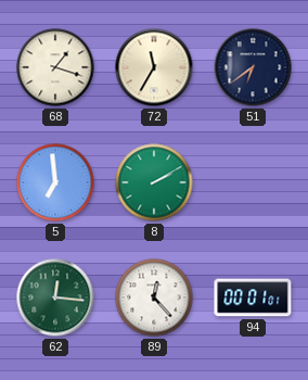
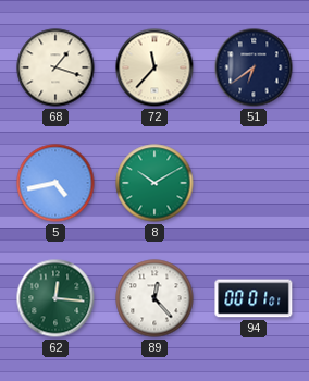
72: 11:35 -> 11:37
5: 6:59 -> 4:43
8: 2:10 -> 10:10
